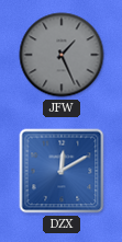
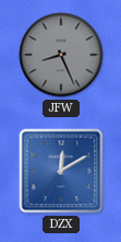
JFW: 1:26 -> 8:26
